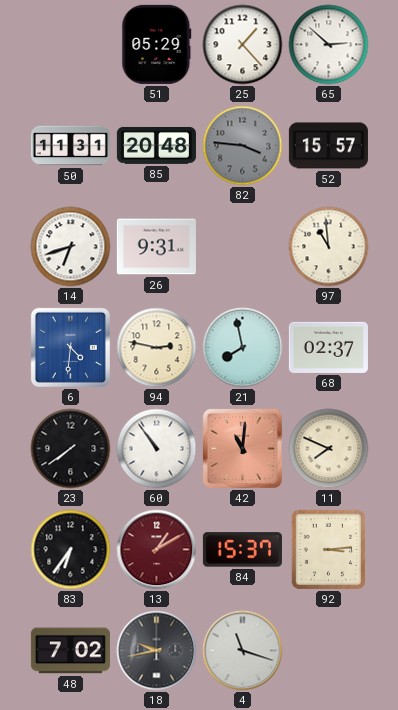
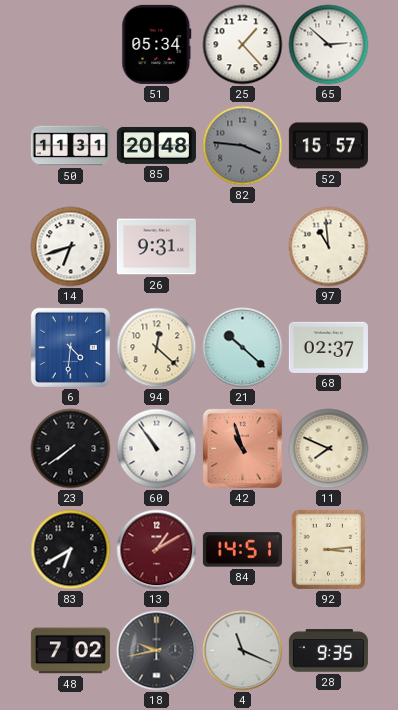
51: 05:29 -> 05:34
94: 2:47 -> 12:22
21: 7:58 -> 10:22
42: 11:01 -> 10:57
83: 6:36 -> 6:40
84: 15:37 -> 14:51
4: 11:18 -> 11:19
28: none -> 9:35
